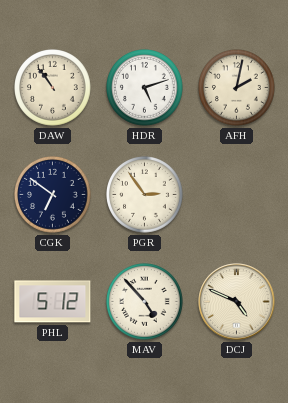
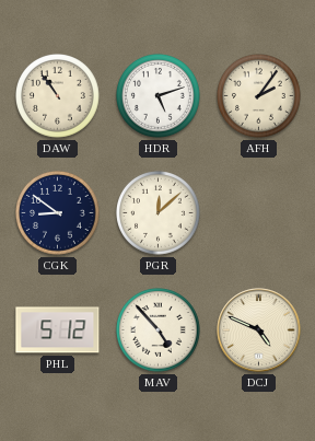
AFH: 2:02 -> 2:06
CGK: 6:51 -> 8:51
PGR: 2:54 -> 12:08
